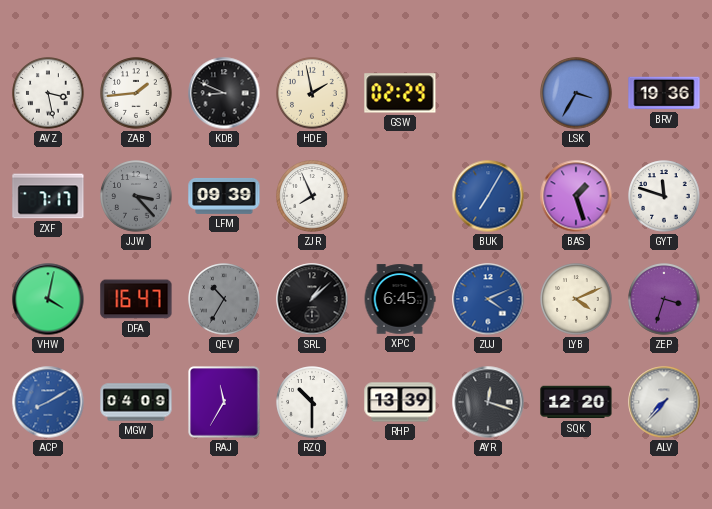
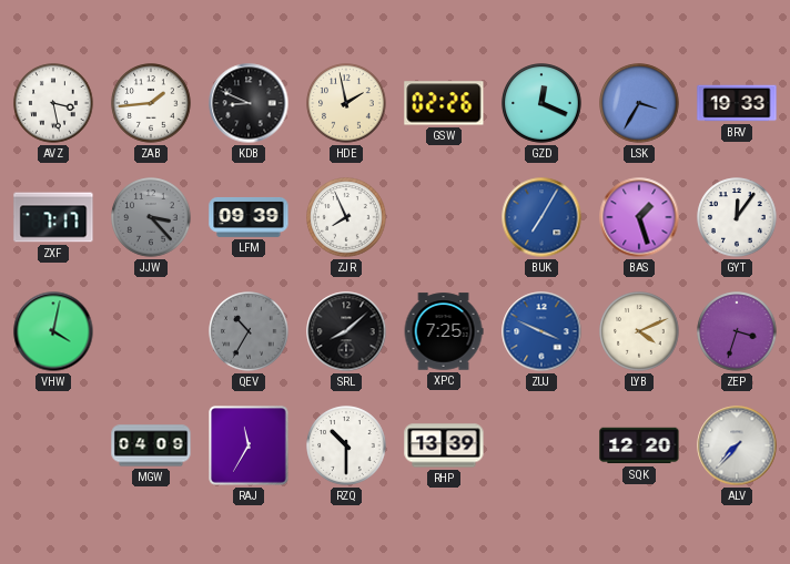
GSW: 02:29 -> 02:26
GZD: none -> 12:19
BRV: 19:36 -> 19:33
GYT: 11:48 -> 12:06
DFA: 16:47 -> none
SRL: 1:08 -> 8:08
XPC: 6:45 -> 7:25
ZUJ: 4:11 -> 3:49
ACP: 8:10 -> none
AYR: 12:18 -> none
